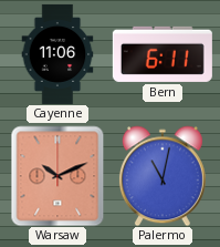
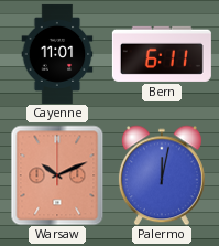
Cayenne: 11:06 -> 11:01
Palermo: 11:02 -> 12:02
